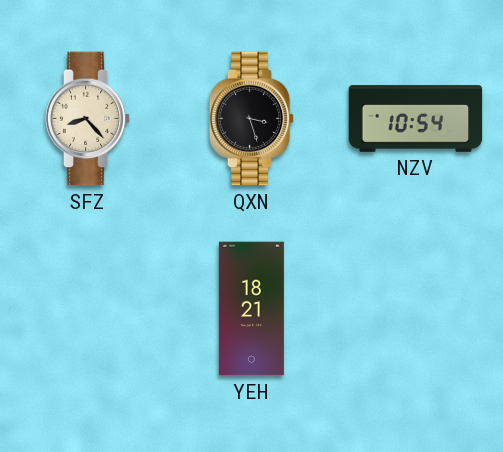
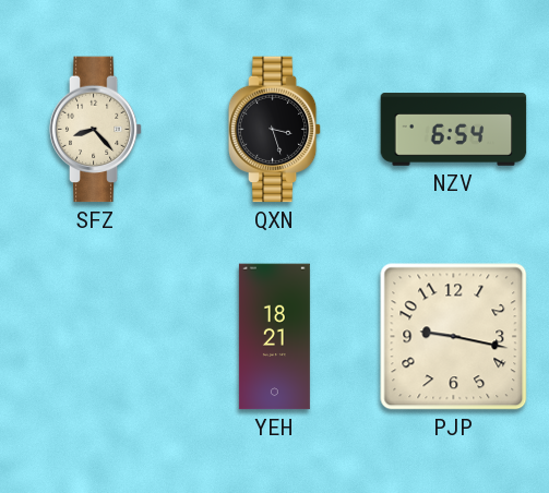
NZV: 10:54 -> 6:54
PJP: none -> 9:17
